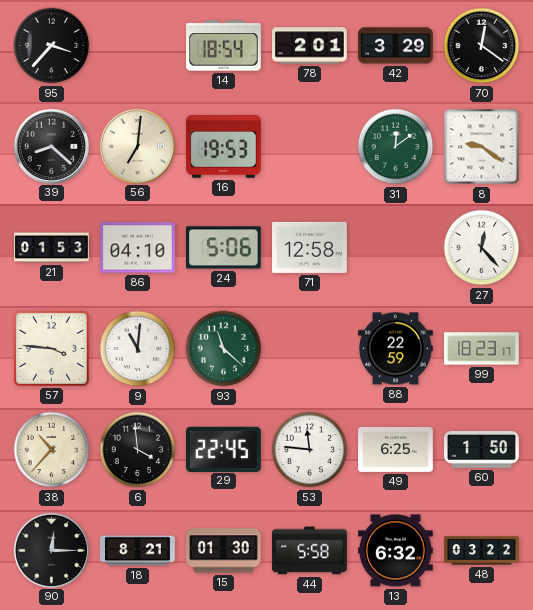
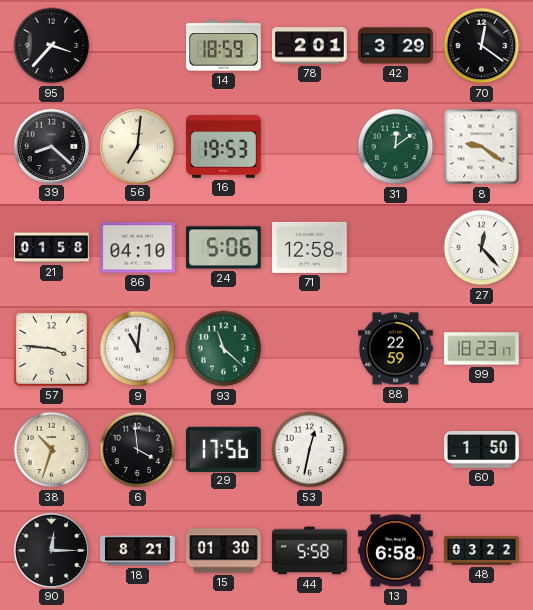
14: 18:54 -> 18:59
21: 01:53 -> 01:58
38: 10:37 -> 10:33
29: 22:45 -> 17:56
53: 11:46 -> 12:32
49: 6:25 -> none
13: 6:32 -> 6:58
